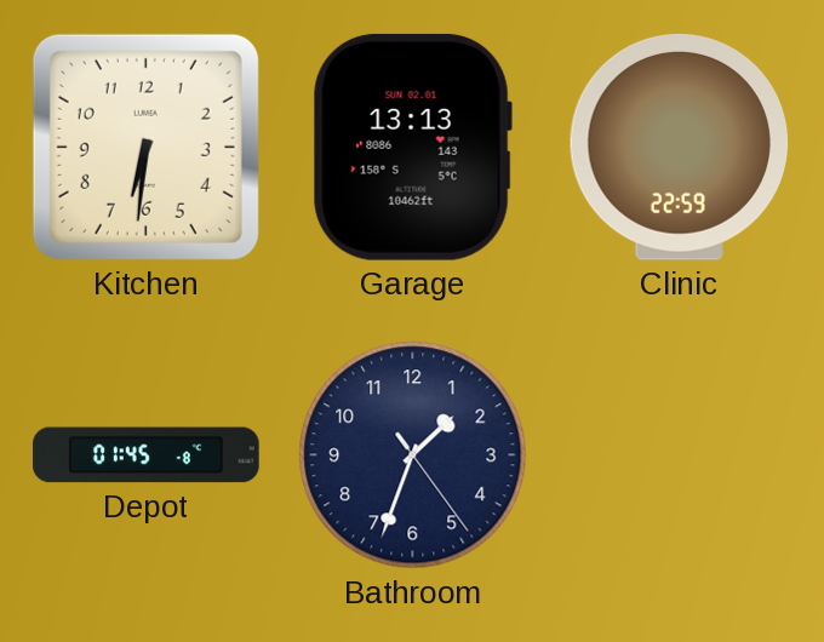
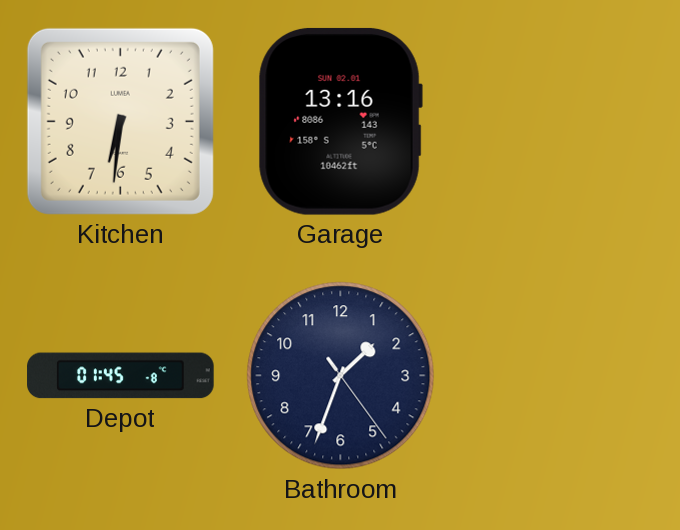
Garage: 13:13 -> 13:16
Clinic: 22:59 -> none
